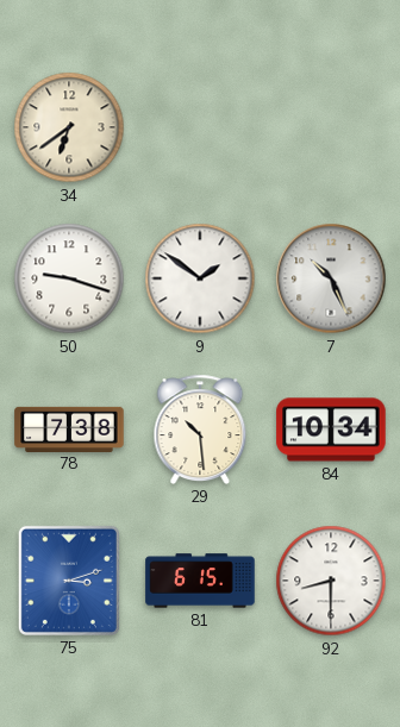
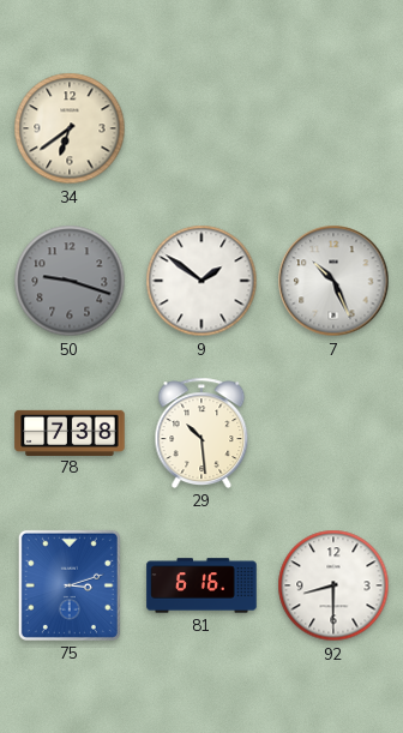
50 dial: white -> grey
84: 10:34 -> none
81: 6:15 -> 6:16
